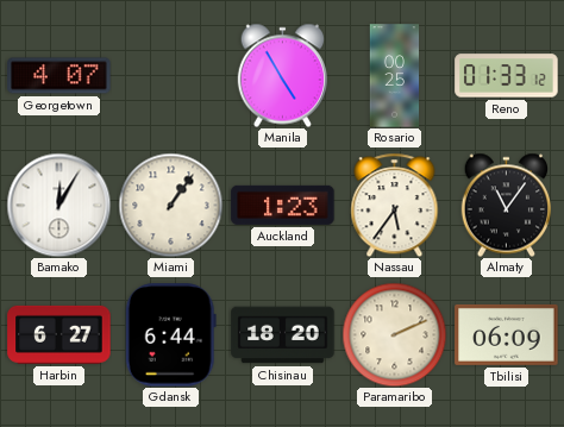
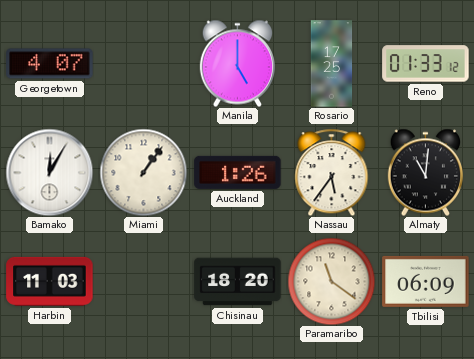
Manila: 4:55 -> 5:00
Rosario: 00:25 -> 17:25
Auckland: 1:23 -> 1:26
Almaty: 11:06 -> 11:01
Harbin: 6:27 -> 11:03
Gdansk: 6:44 -> none
Paramaribo: 2:11 -> 11:21
